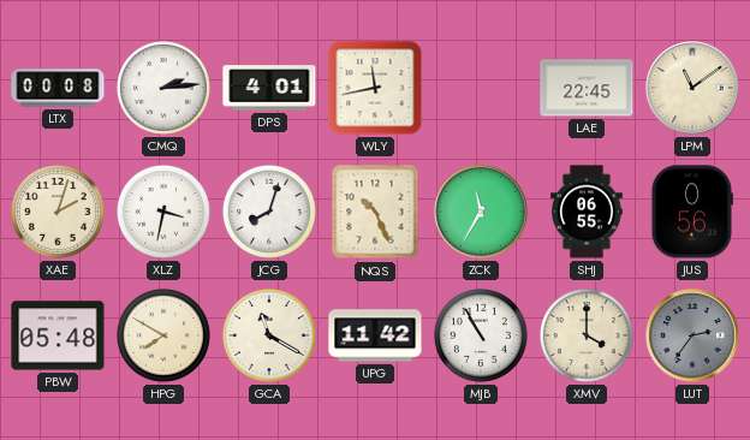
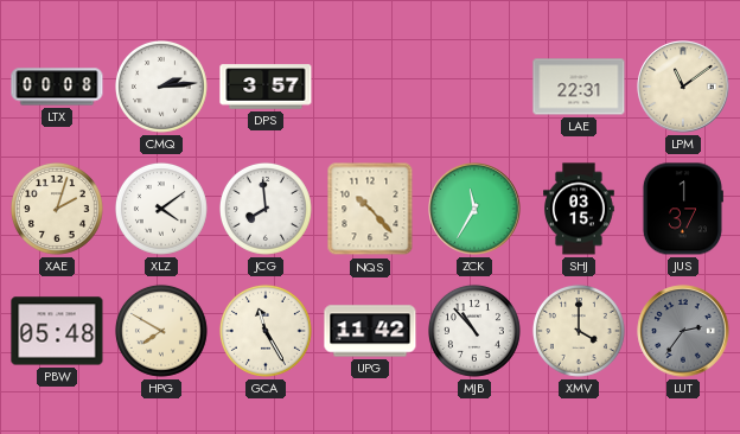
DPS: 4:01 -> 3:57
WLY: 11:43 -> none
LAE: 22:45 -> 22:31
XLZ: 3:32 -> 4:09
JCG: 8:03 -> 7:59
NQS: 10:26 -> 10:23
SHJ: 06:55 -> 03:15
JUS: 0:56 -> 1:37
GCA: 11:20 -> 11:25
MJB: 10:55 -> 10:53
